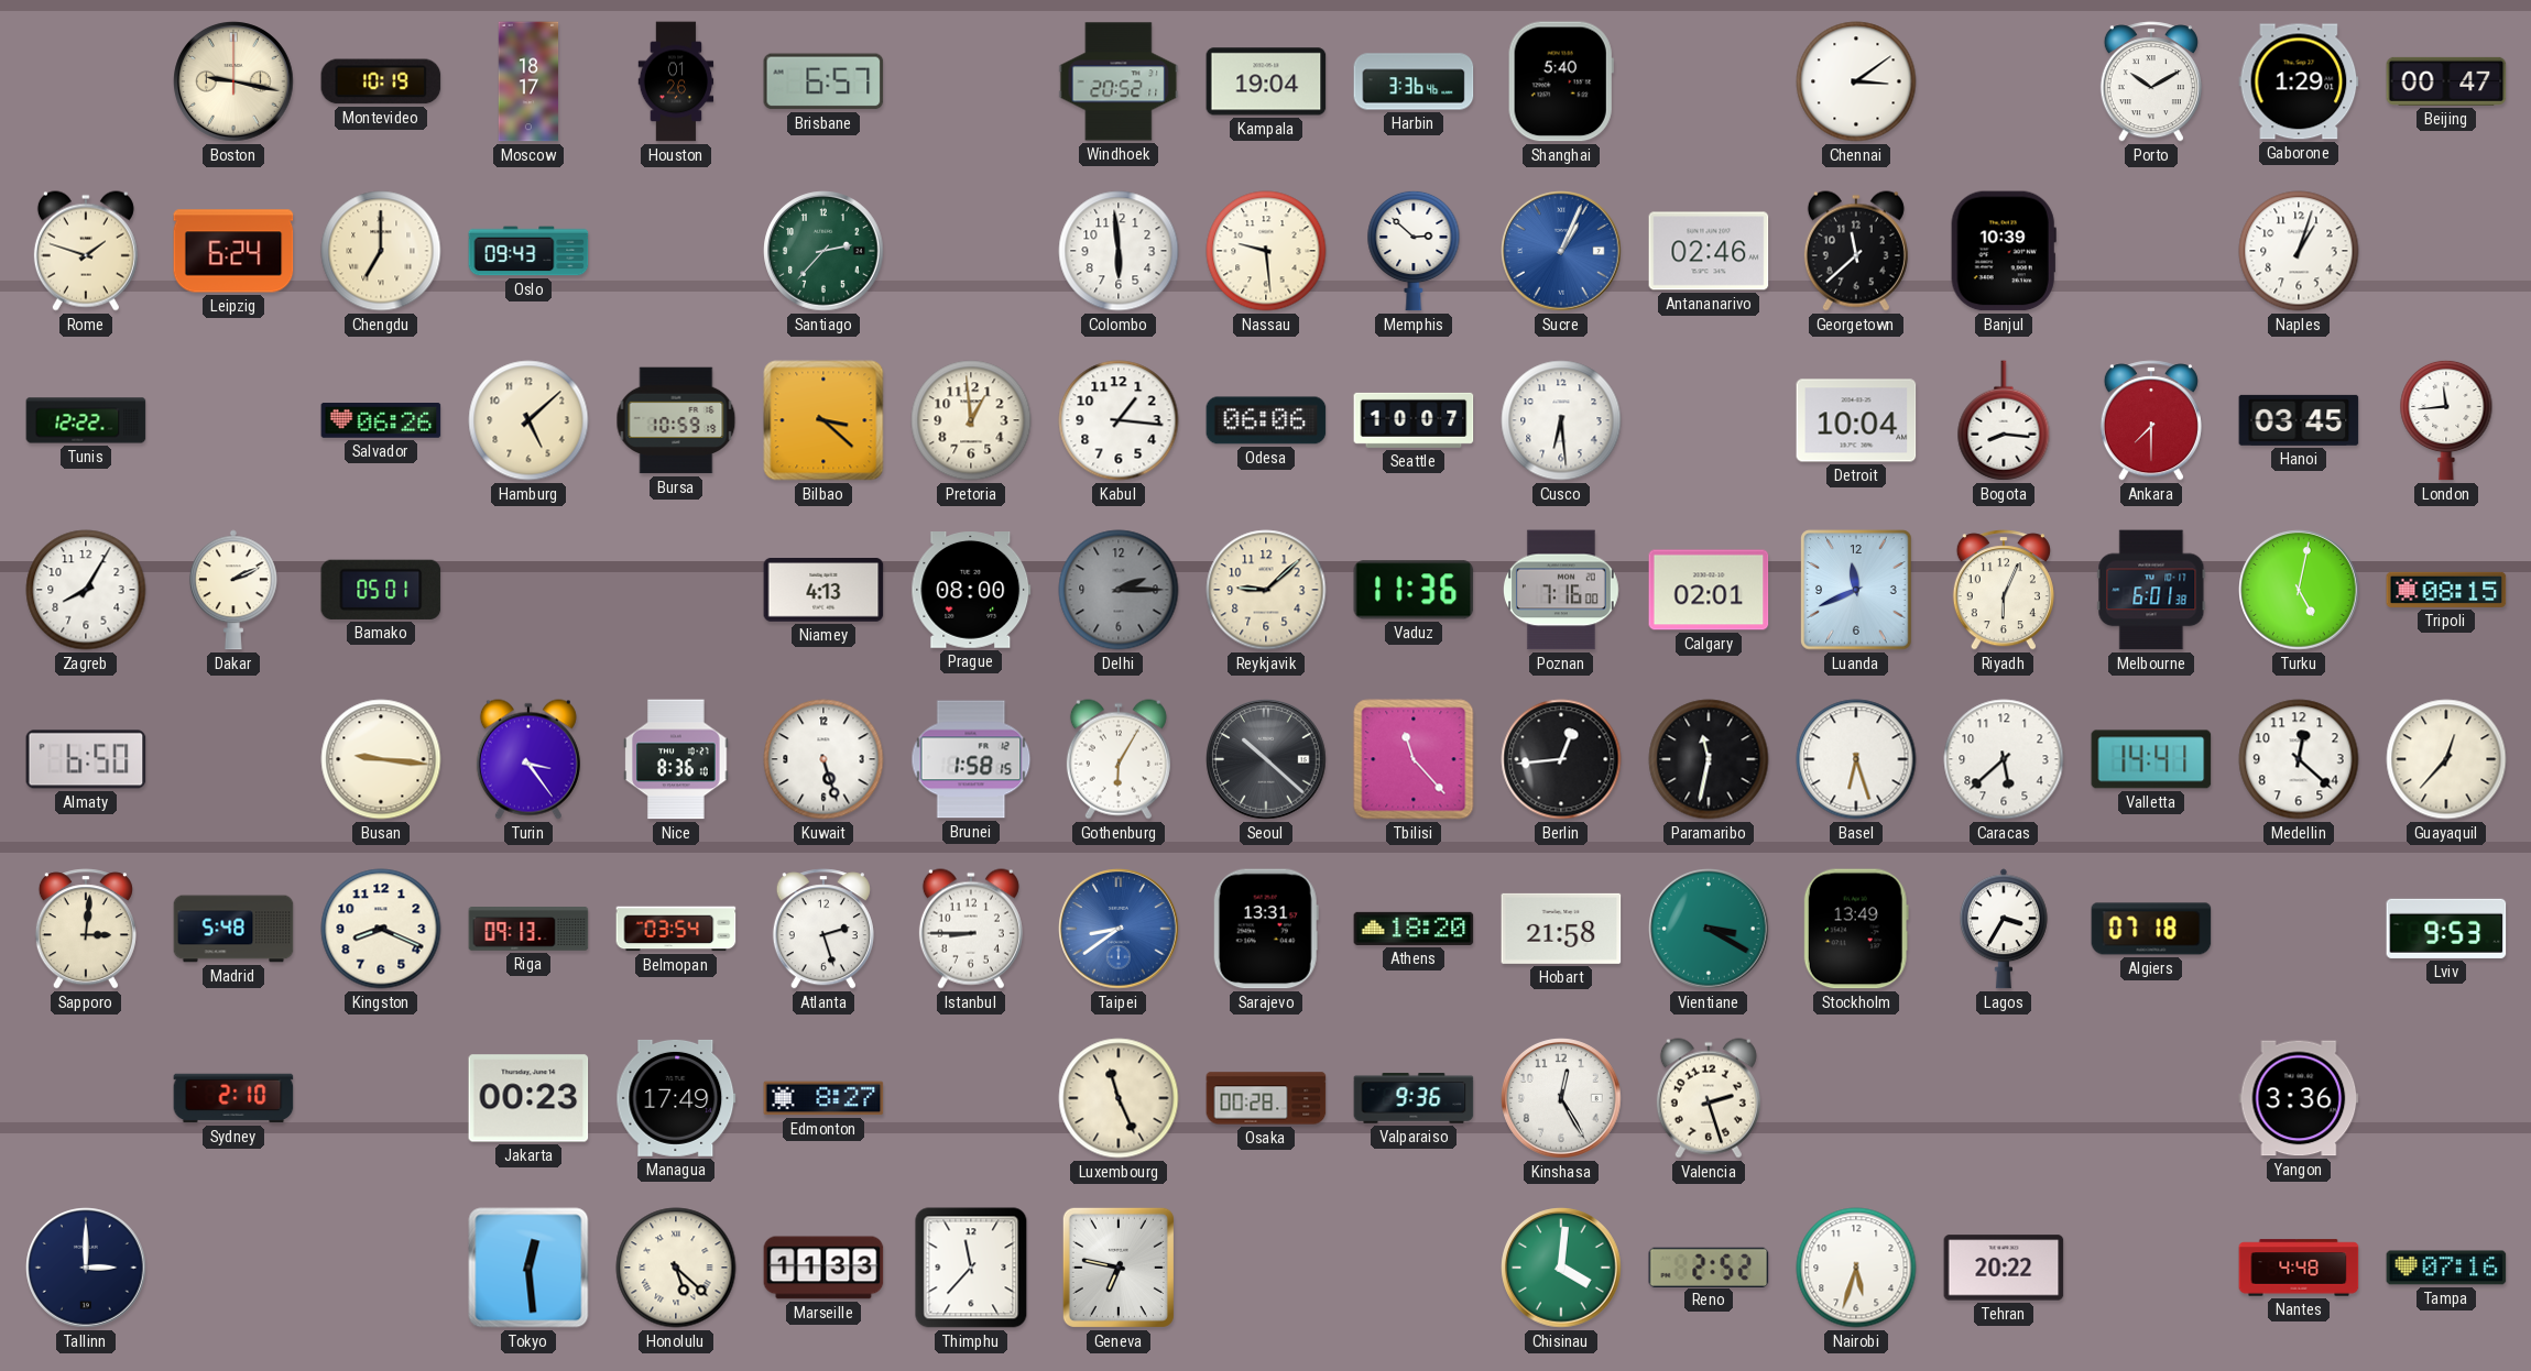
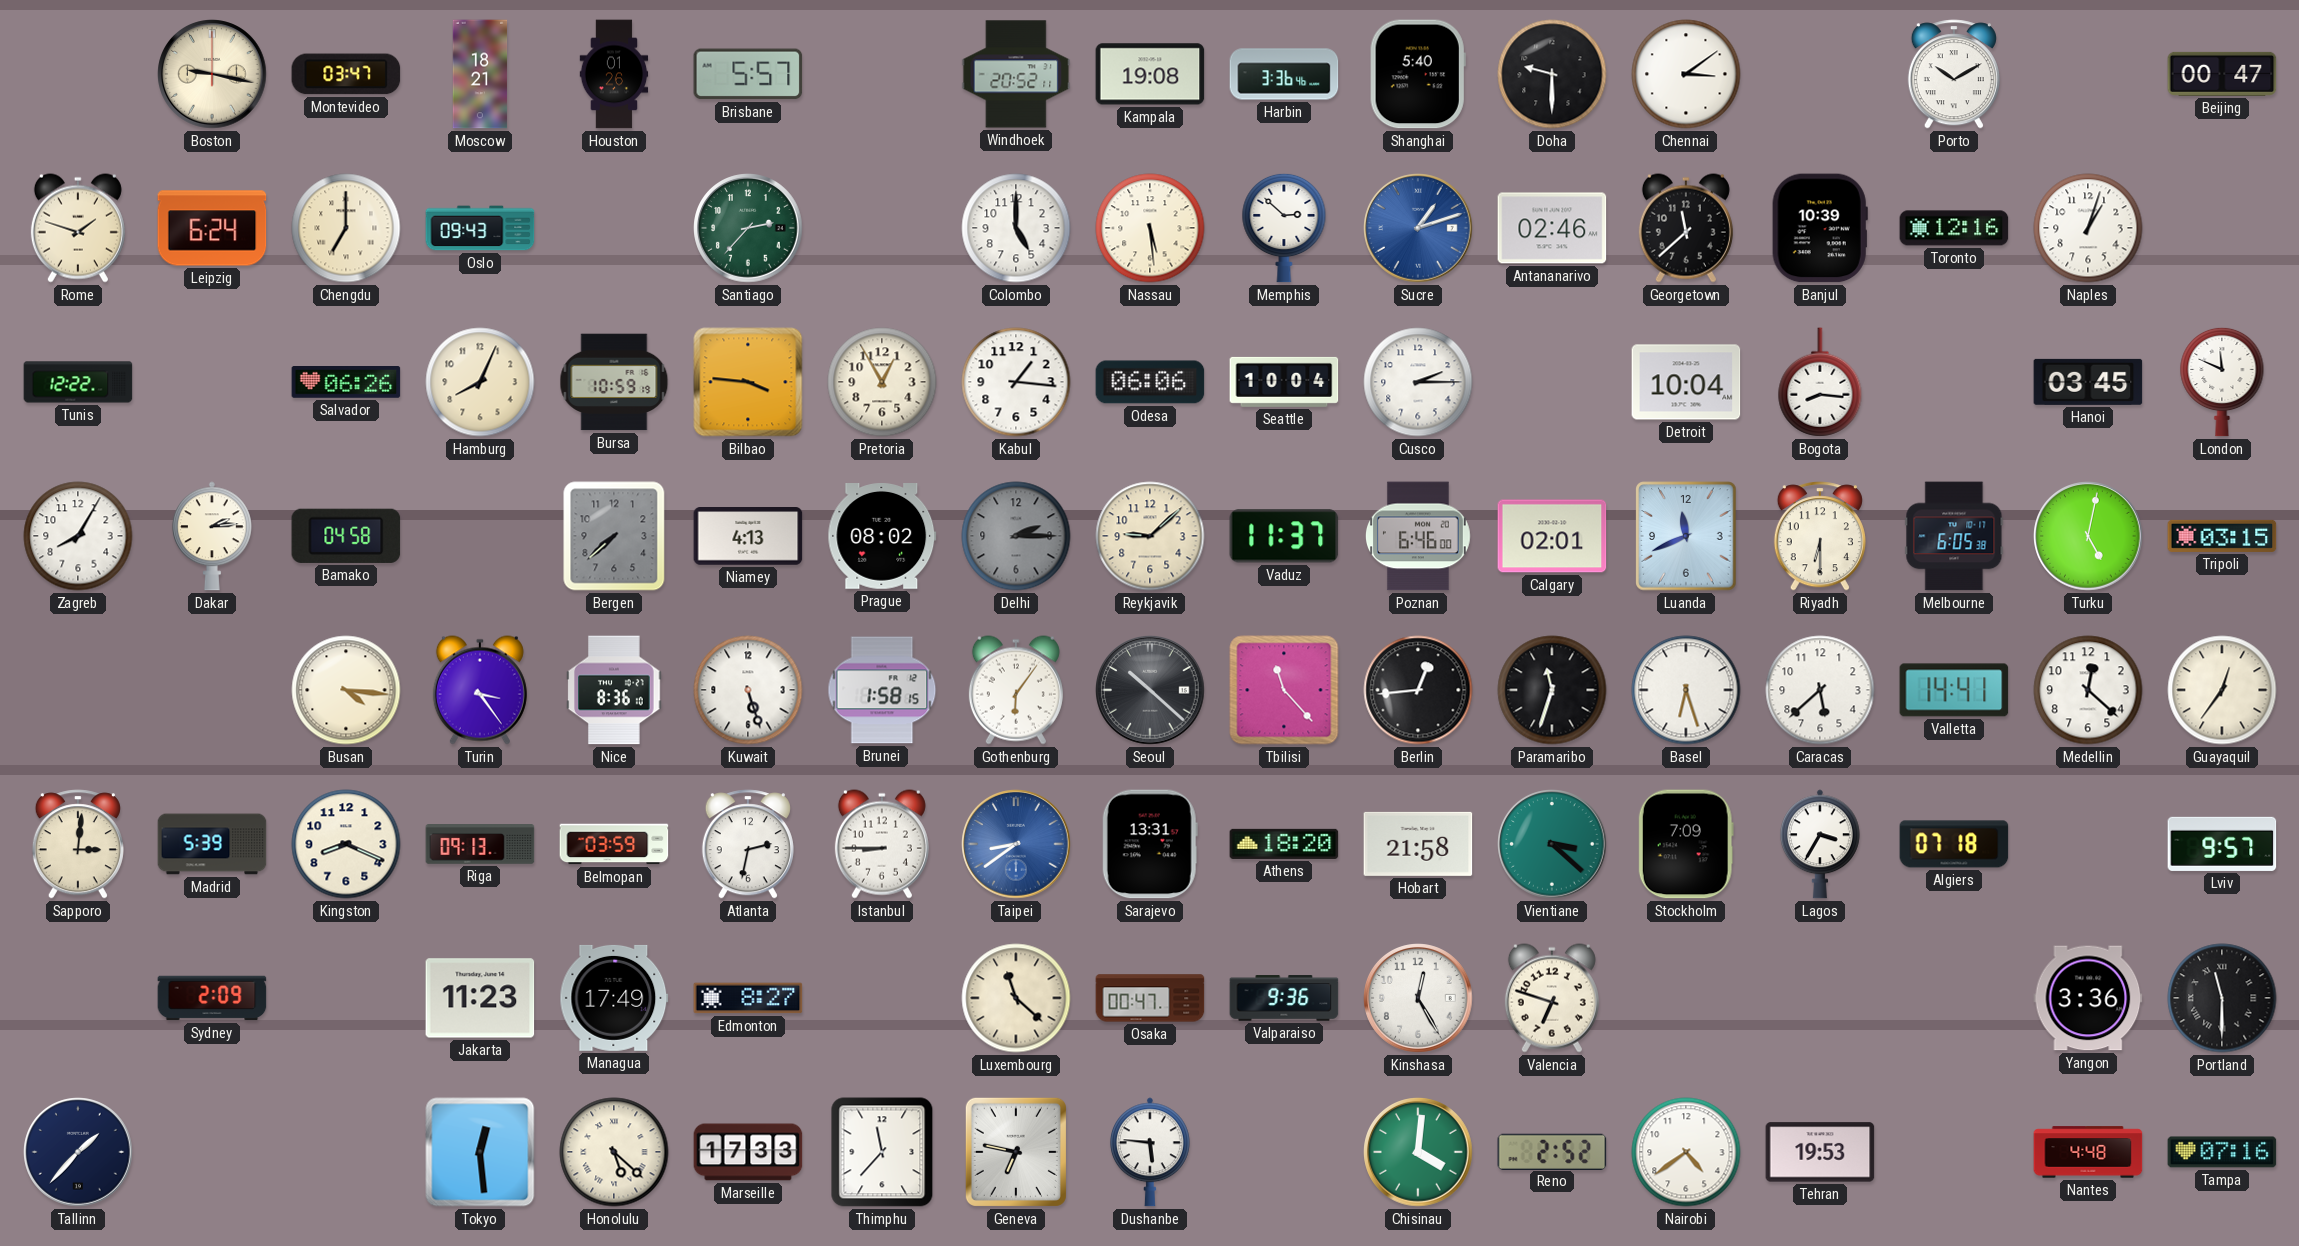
Montevideo: 10:19 -> 03:47
Moscow: 18:17 -> 18:21
Brisbane: 6:57 -> 5:57
Kampala: 19:04 -> 19:08
Doha: none -> 9:30
Gaborone: 1:29 -> none
Colombo: 5:59 -> 5:00
Nassau: 9:29 -> 5:29
Sucre: 1:04 -> 1:12
Toronto: none -> 12:16
Hamburg: 5:08 -> 8:04
Bilbao: 3:22 -> 3:46
Pretoria: 12:59 -> 12:55
Seattle: 10:07 -> 10:04
Cusco: 6:29 -> 2:15
Ankara: 7:30 -> none
London: 11:44 -> 11:49
Dakar: 2:11 -> 2:14
Bamako: 05:01 -> 04:58
Bergen: none -> 7:38
Prague: 08:00 -> 08:02
Vaduz: 11:36 -> 11:37
Poznan: 7:16 -> 6:46
Riyadh: 6:04 -> 6:30
Melbourne: 6:01 -> 6:05
Tripoli: 08:15 -> 03:15
Almaty: 6:50 -> none
Busan: 9:16 -> 4:16
Gothenburg: 6:05 -> 6:06
Paramaribo: 11:32 -> 11:33
Guayaquil: 12:37 -> 12:36
Madrid: 5:48 -> 5:39
Belmopan: 03:54 -> 03:59
Atlanta: 2:27 -> 2:32
Vientiane: 3:20 -> 3:22
Stockholm: 13:49 -> 7:09
Lviv: 9:53 -> 9:57
Sydney: 2:10 -> 2:09
Jakarta: 00:23 -> 11:23
Luxembourg: 11:26 -> 11:22
Osaka: 00:28 -> 00:47
Valencia: 2:27 -> 6:48
Portland: none -> 11:30
Tallinn: 3:00 -> 1:37
Marseille: 11:33 -> 17:33
Dushanbe: none -> 5:46
Nairobi: 5:33 -> 4:39
Tehran: 20:22 -> 19:53
